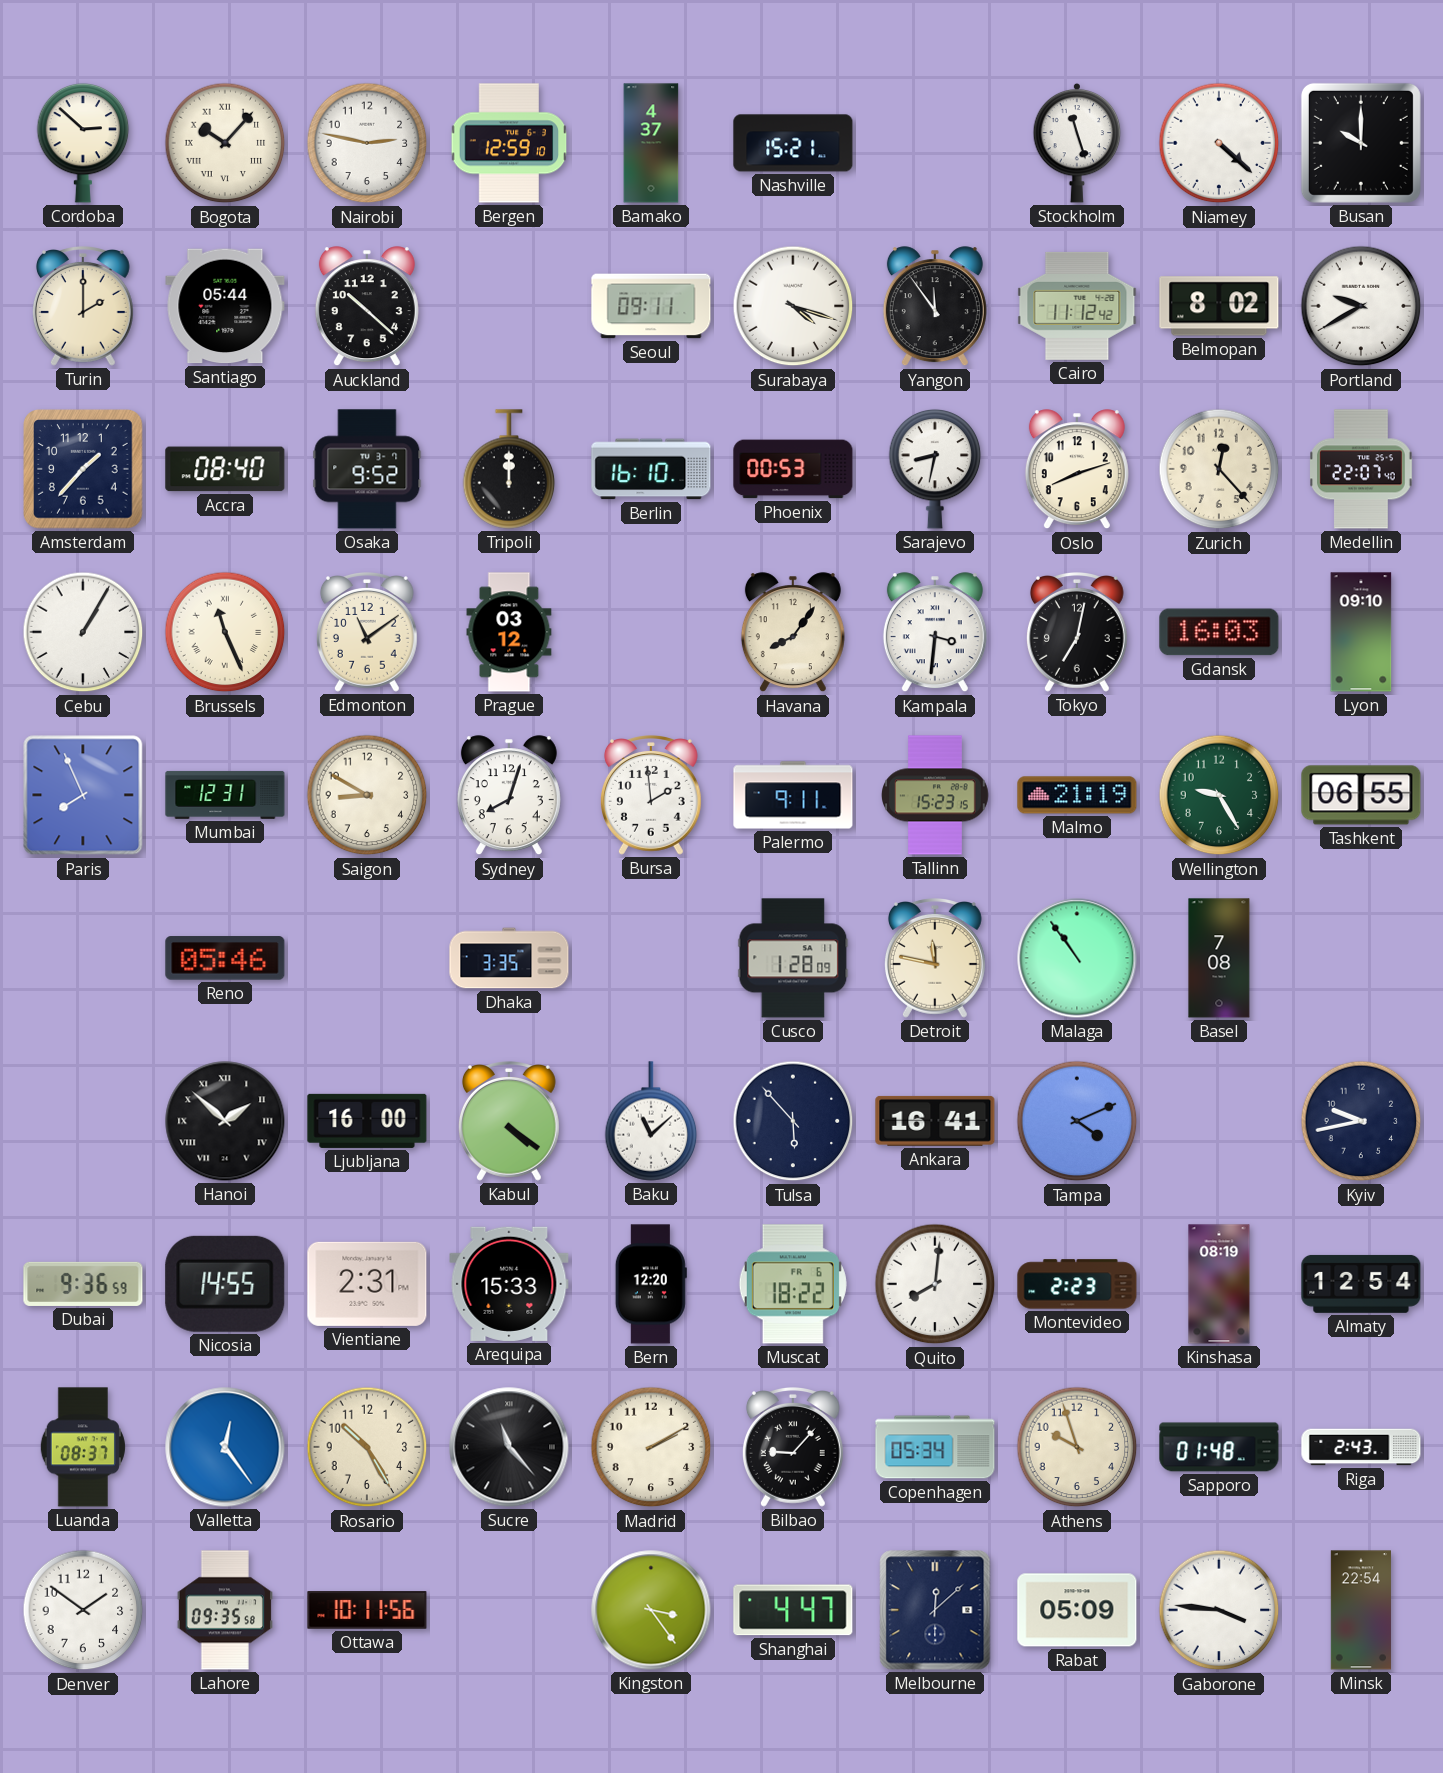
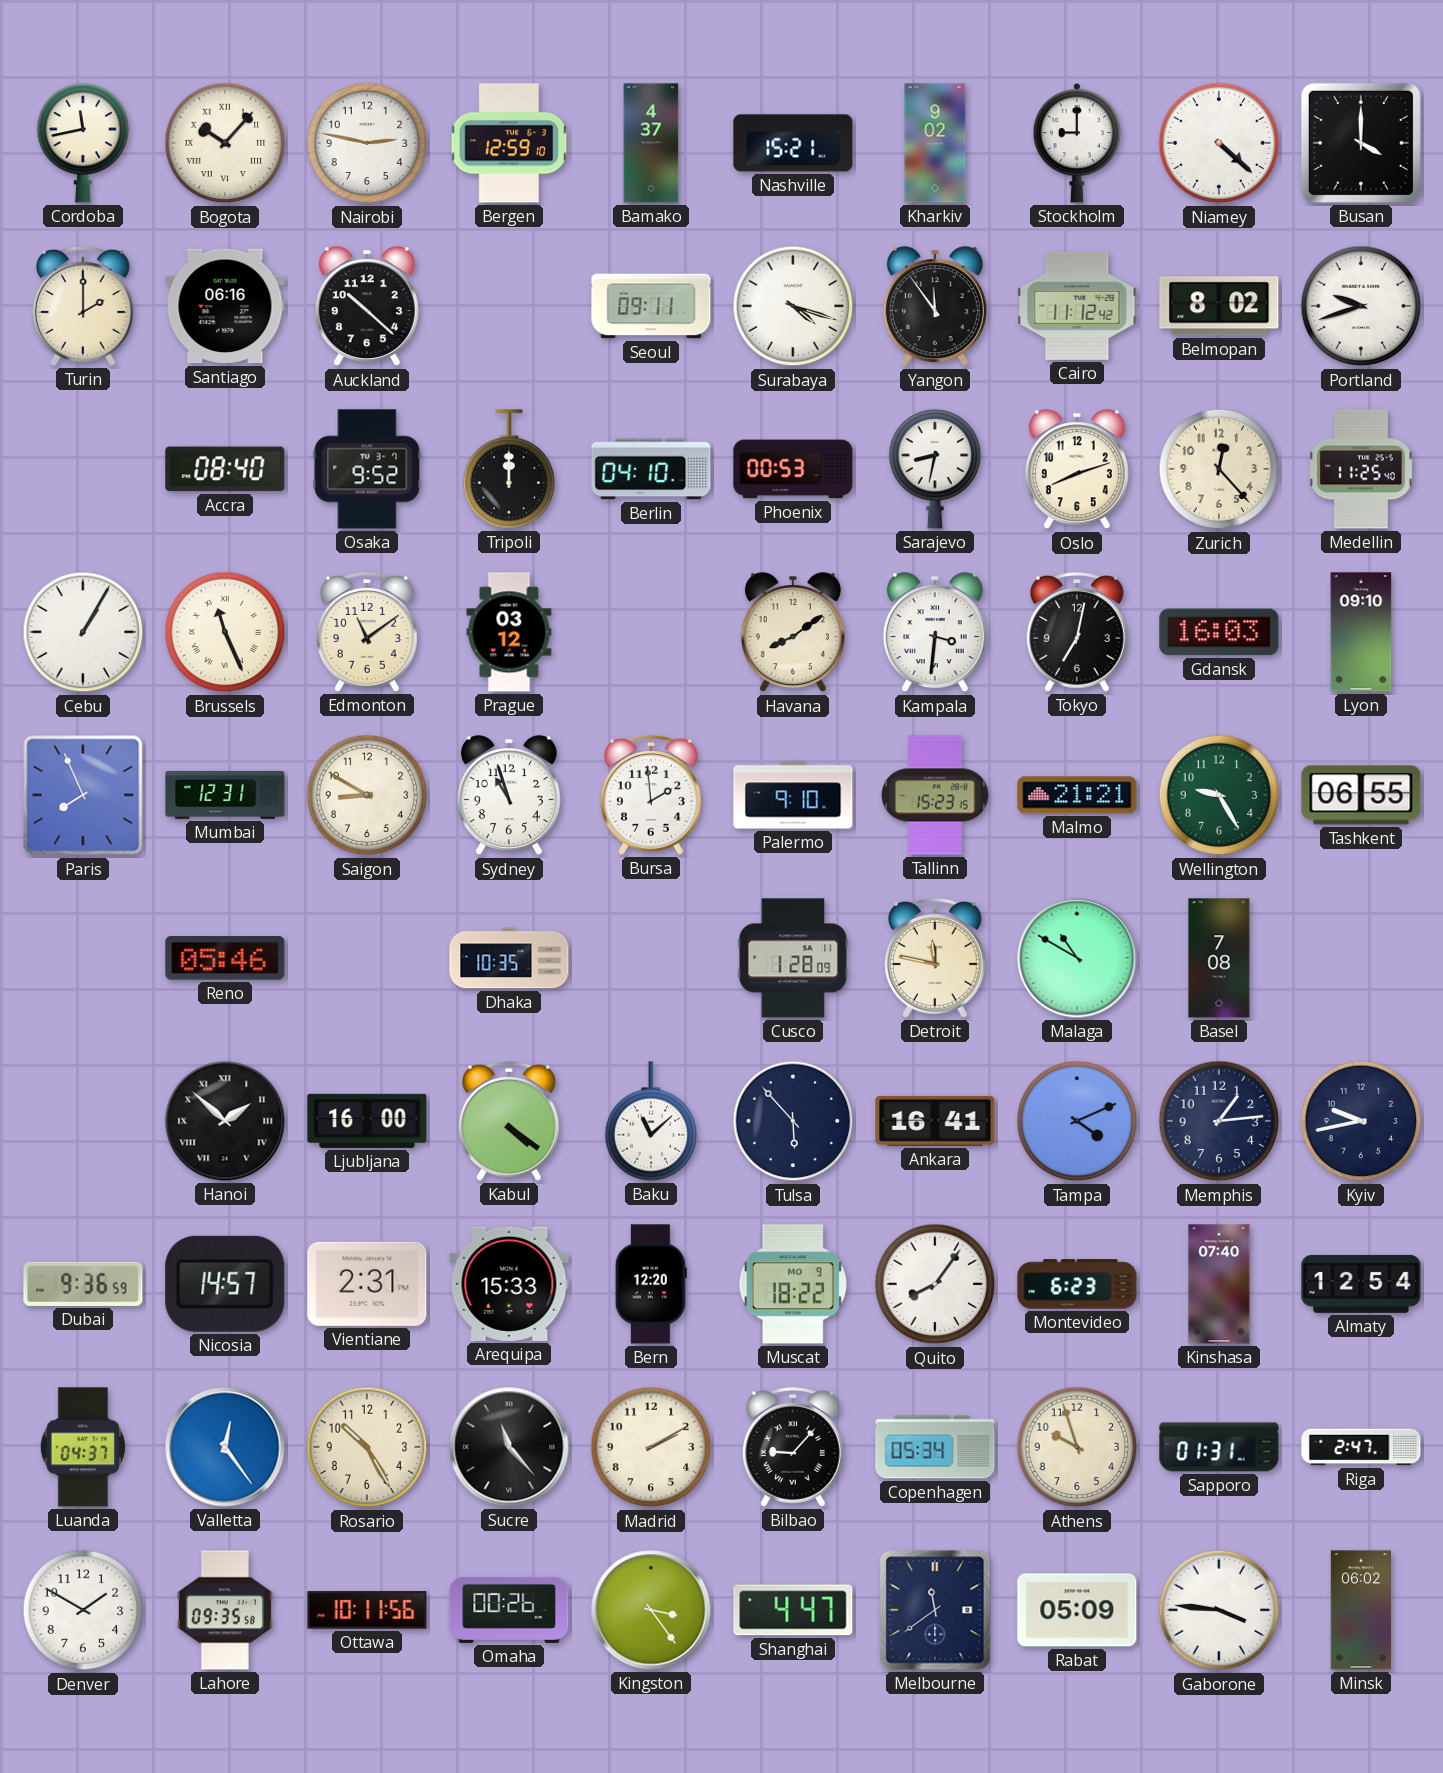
Cordoba: 2:52 -> 11:43
Kharkiv: none -> 9:02
Stockholm: 11:27 -> 9:00
Busan: 10:00 -> 4:00
Santiago: 05:44 -> 06:16
Portland: 9:40 -> 9:42
Amsterdam: 1:37 -> none
Berlin: 16:10 -> 04:10
Medellin: 22:07 -> 11:25
Havana: 8:06 -> 8:09
Sydney: 8:03 -> 10:57
Palermo: 9:11 -> 9:10
Malmo: 21:19 -> 21:21
Dhaka: 3:35 -> 10:35
Malaga: 10:54 -> 10:50
Memphis: none -> 1:14
Nicosia: 14:55 -> 14:57
Muscat date: FR 6 -> MO 9
Quito: 8:01 -> 8:06
Montevideo: 2:23 -> 6:23
Kinshasa: 08:19 -> 07:40
Luanda: 08:37 -> 04:37
Sapporo: 01:48 -> 01:31
Riga: 2:43 -> 2:47
Denver: 1:51 -> 1:50
Omaha: none -> 00:26
Melbourne: 12:08 -> 11:39
Minsk: 22:54 -> 06:02
